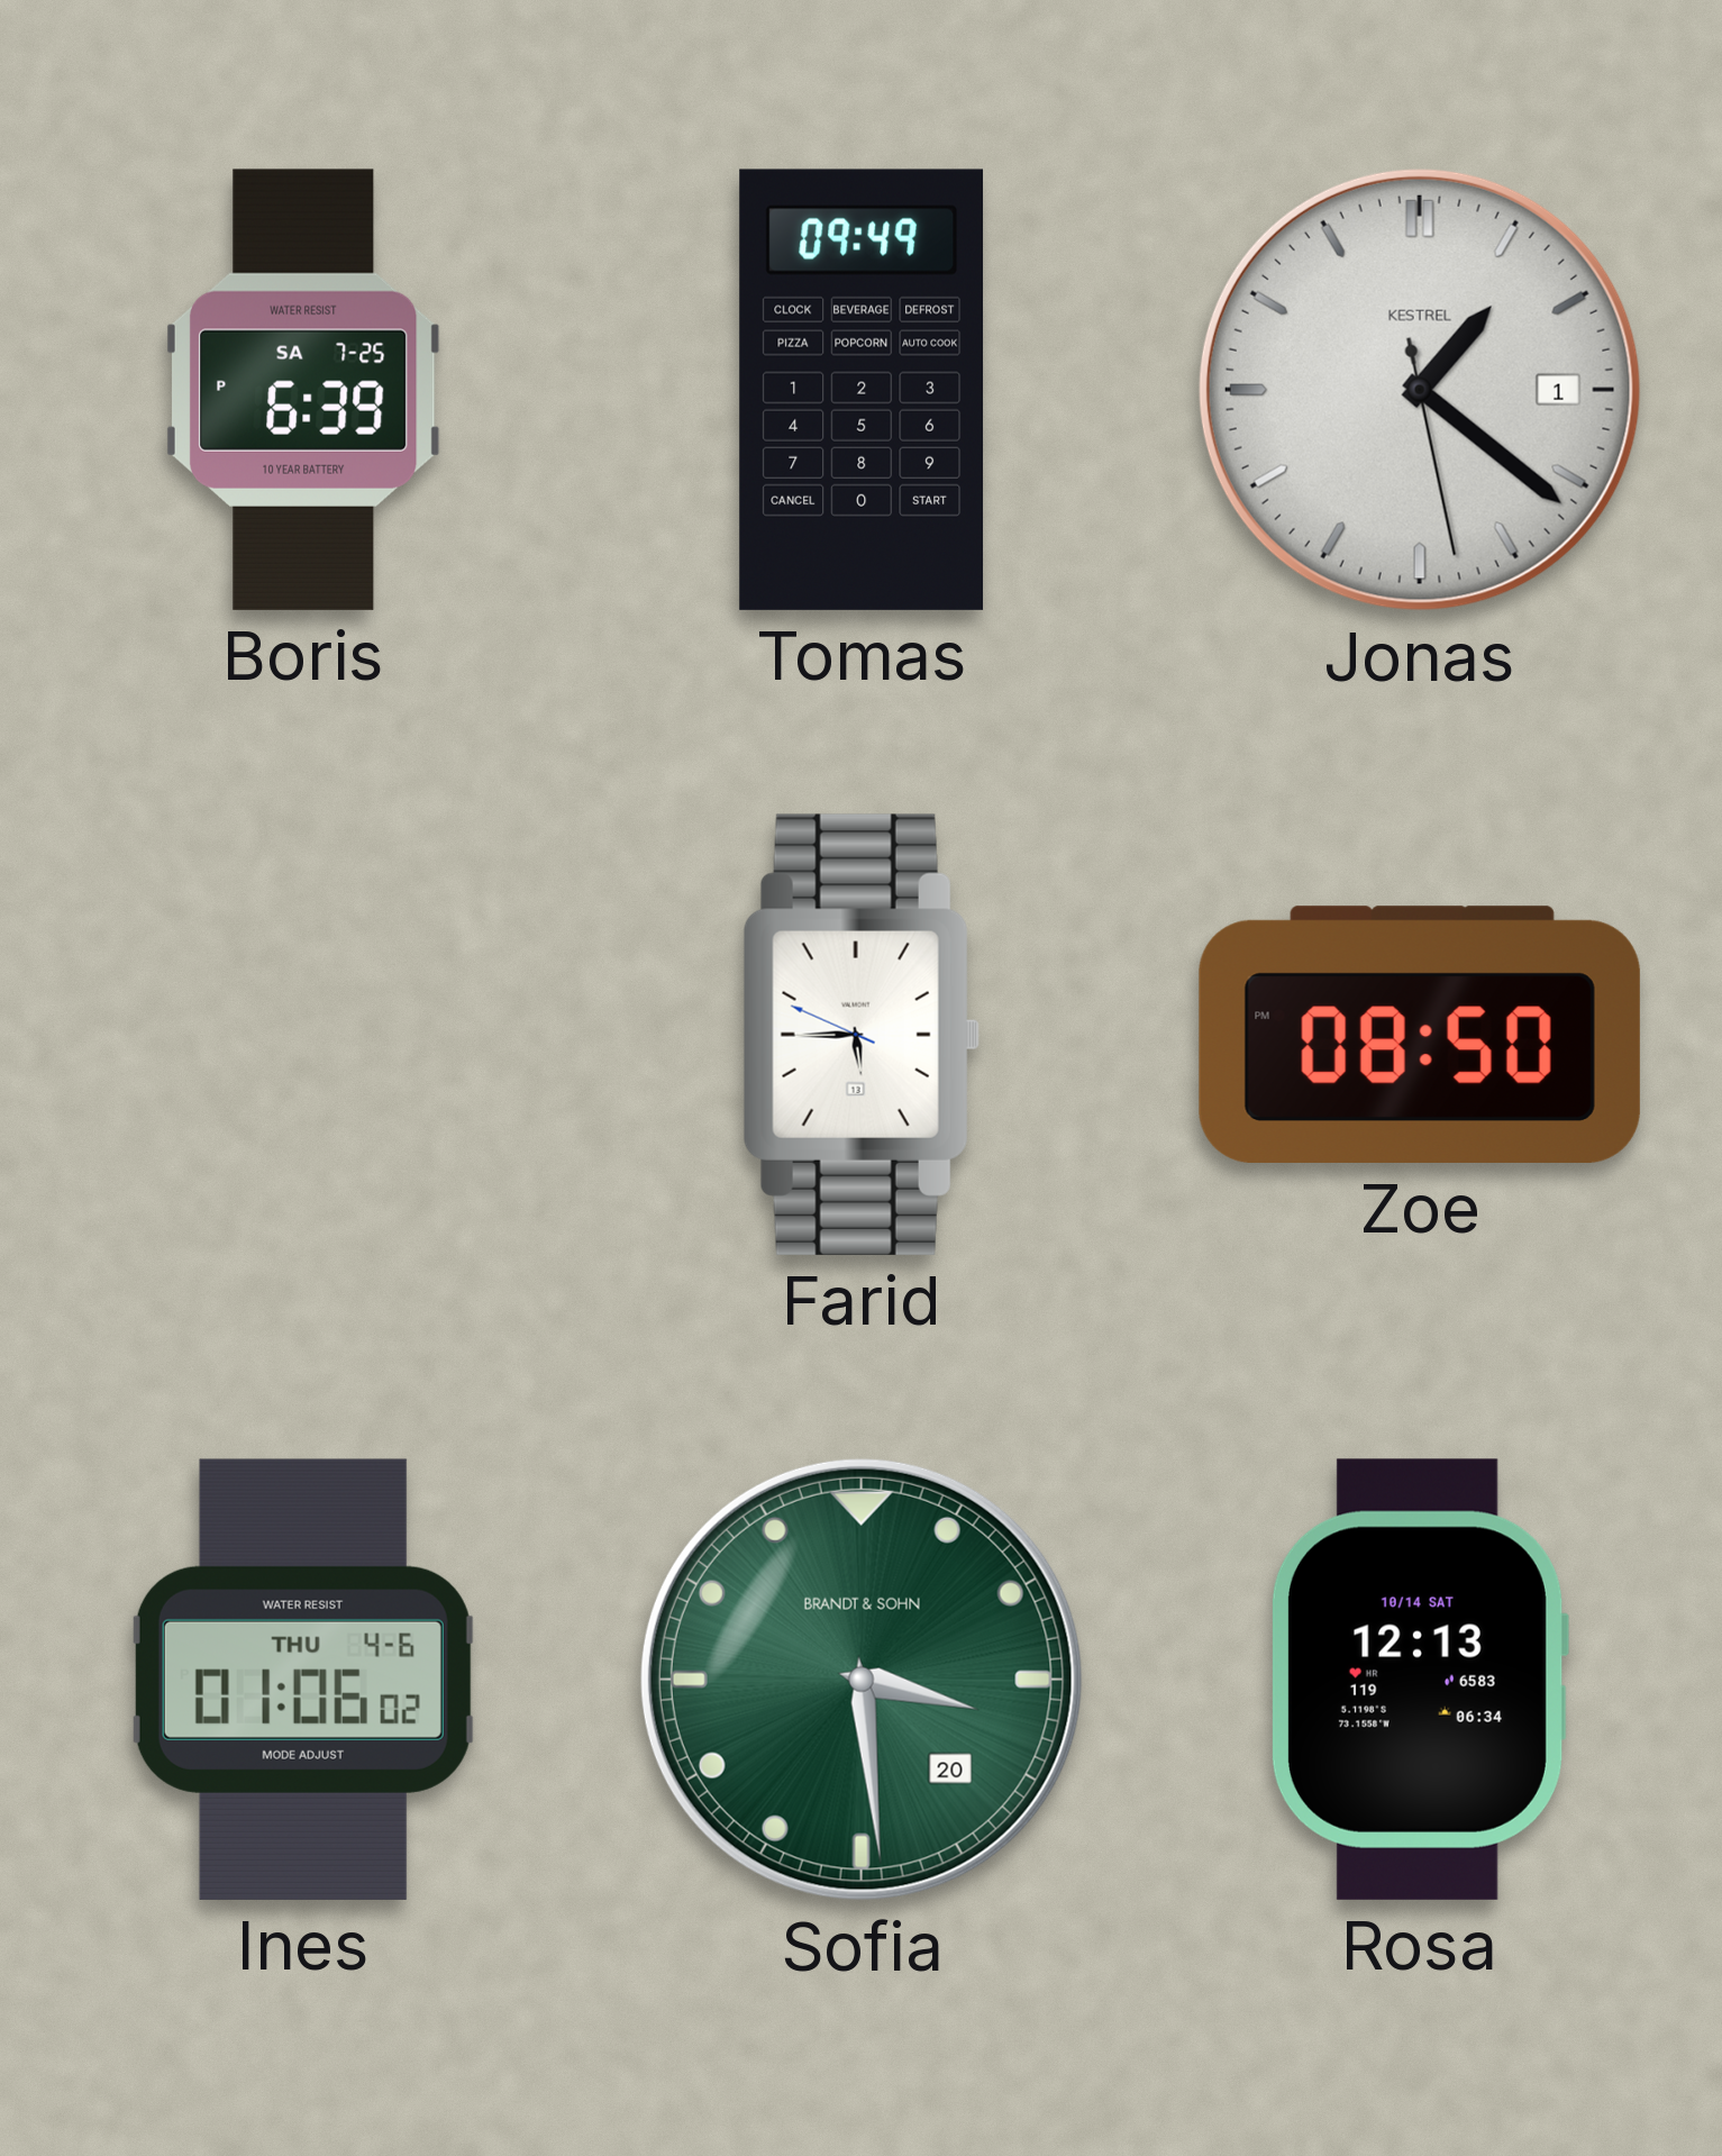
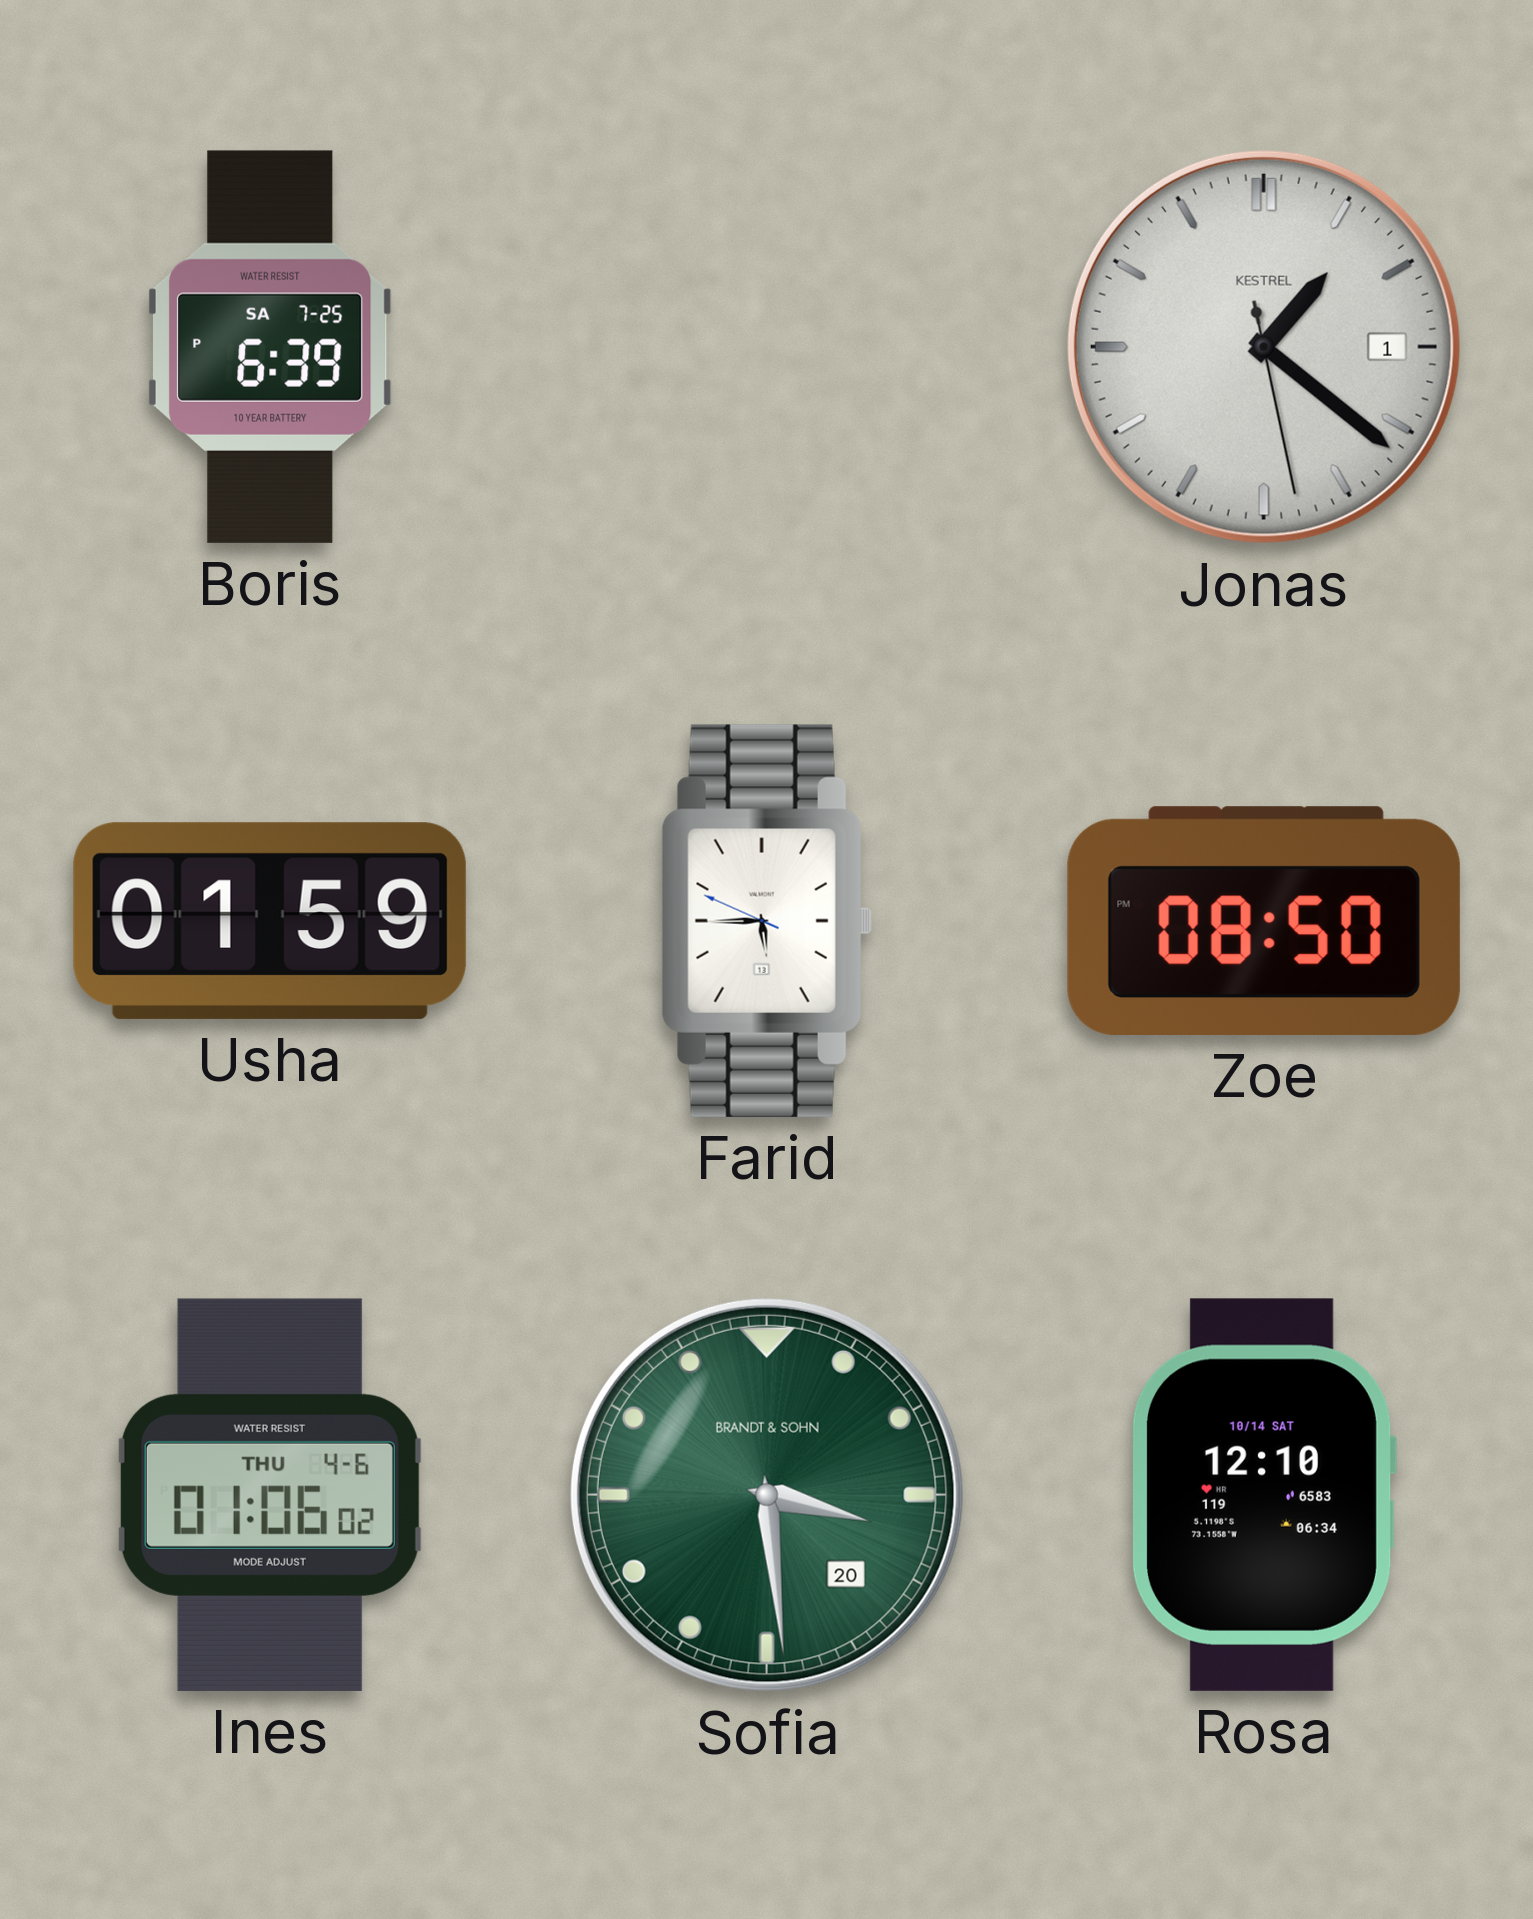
Tomas: 09:49 -> none
Usha: none -> 01:59
Rosa: 12:13 -> 12:10
